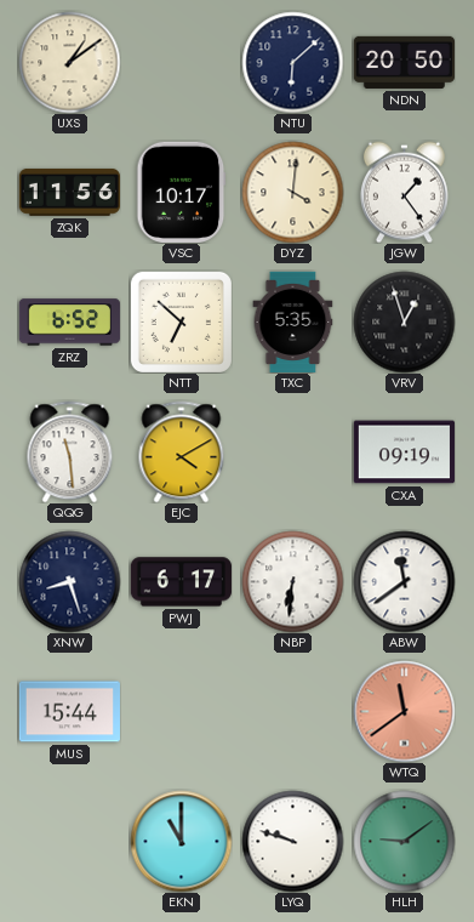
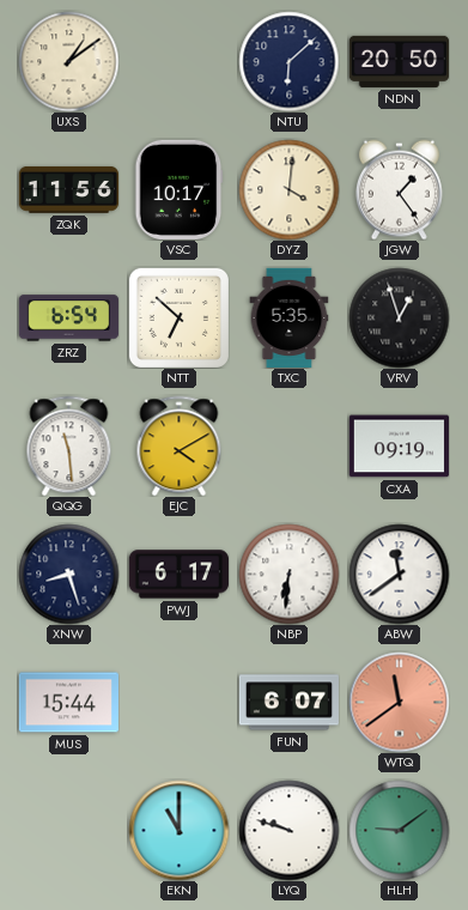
ZRZ: 6:52 -> 6:54
FUN: none -> 6:07
